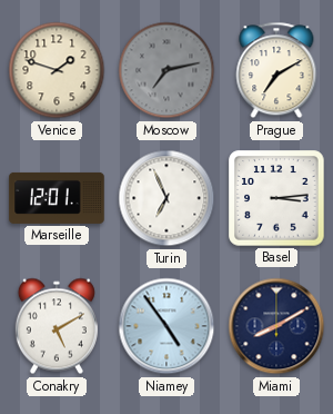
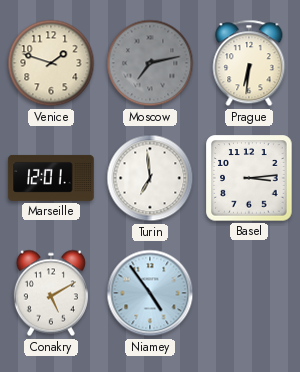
Prague: 7:10 -> 6:31
Turin: 6:56 -> 6:59
Miami: 8:10 -> none
